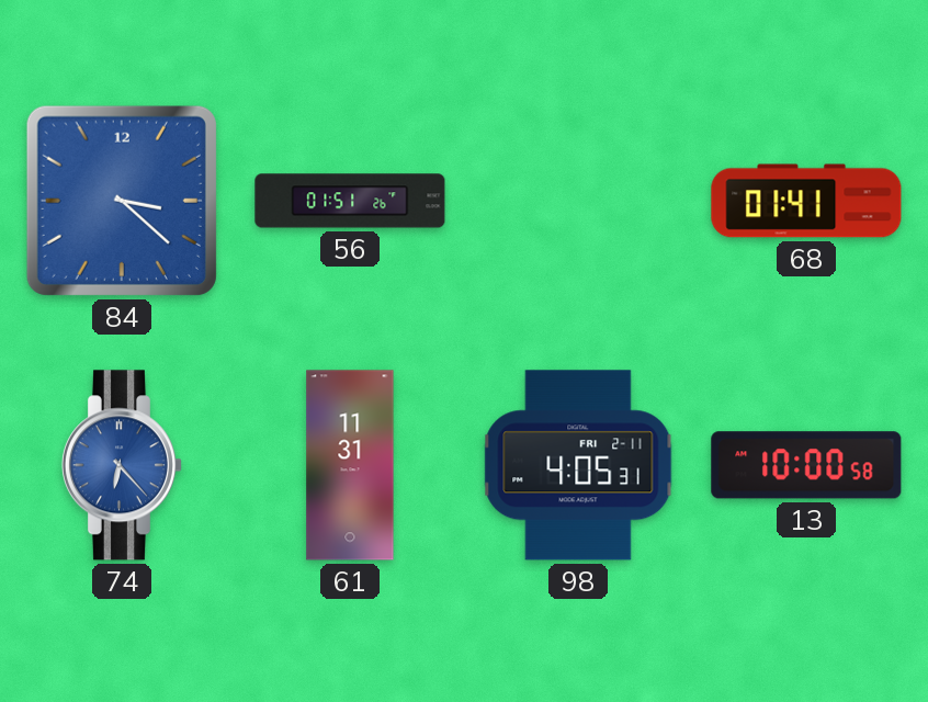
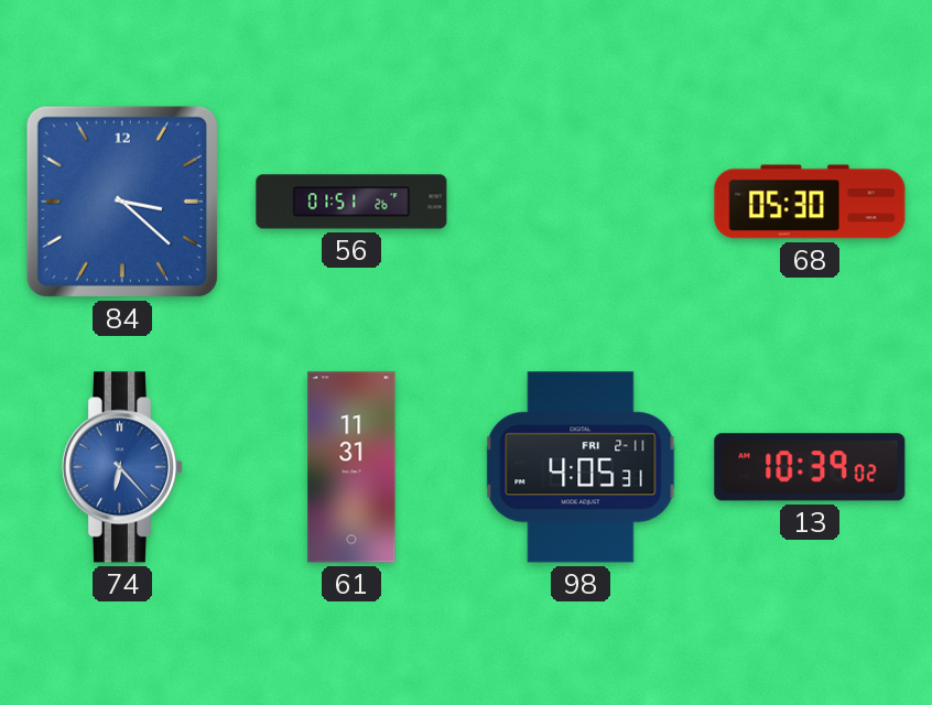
68: 01:41 -> 05:30
13: 10:00 -> 10:39
